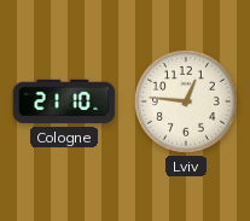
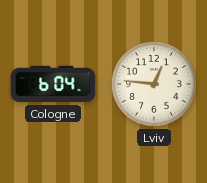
Cologne: 21:10 -> 6:04
